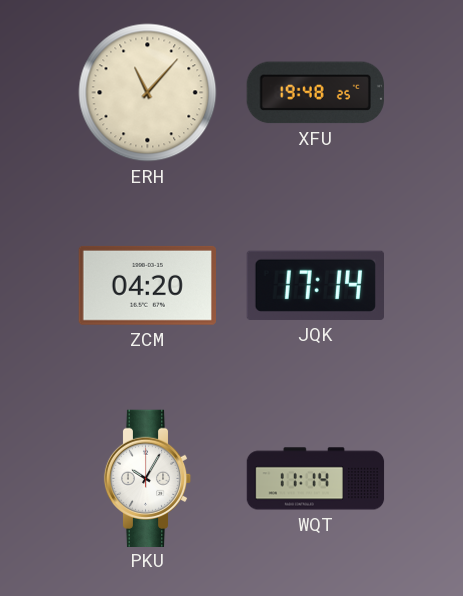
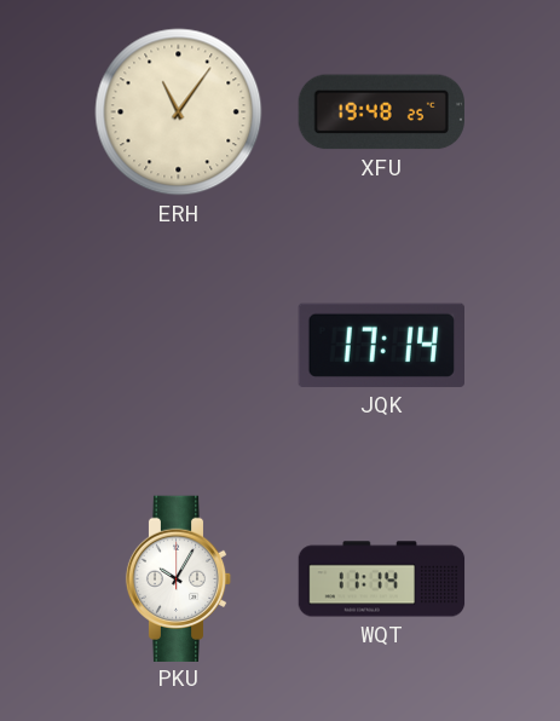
ERH: 11:07 -> 11:06
ZCM: 04:20 -> none
